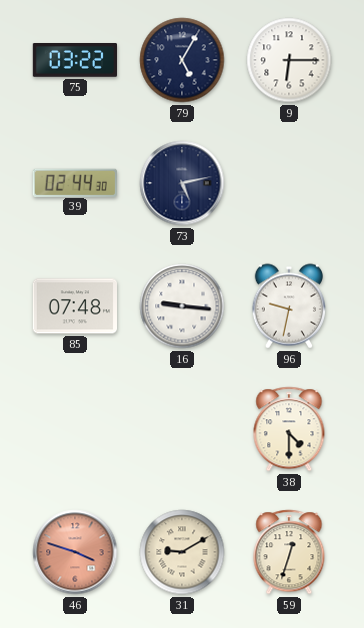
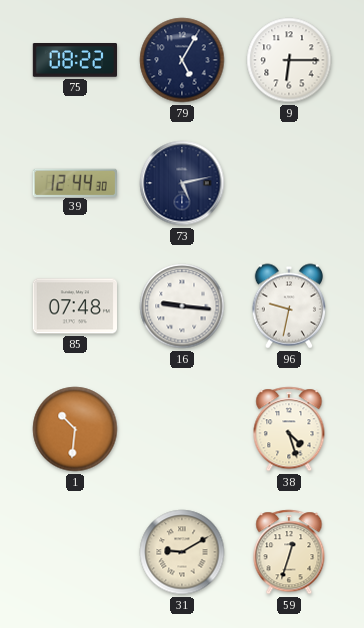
75: 03:22 -> 08:22
39: 02:44 -> 12:44
1: none -> 10:31
38: 4:30 -> 4:27
46: 3:48 -> none
